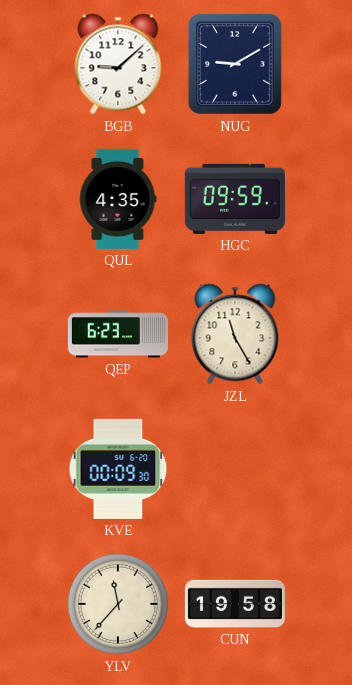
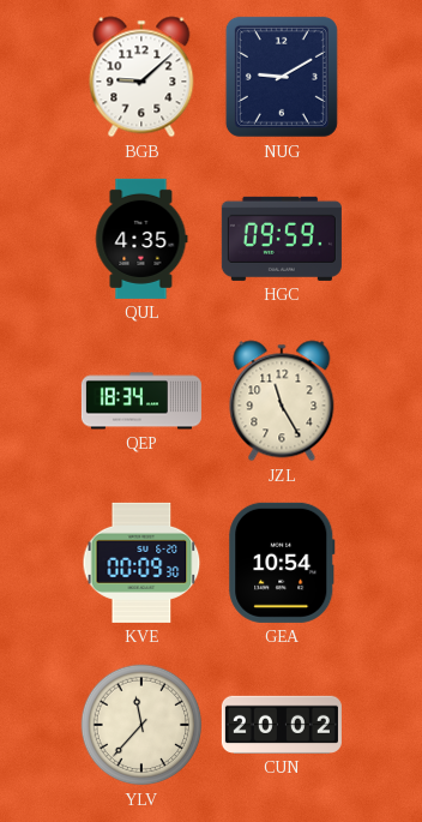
QEP: 6:23 -> 18:34
GEA: none -> 10:54
CUN: 19:58 -> 20:02
